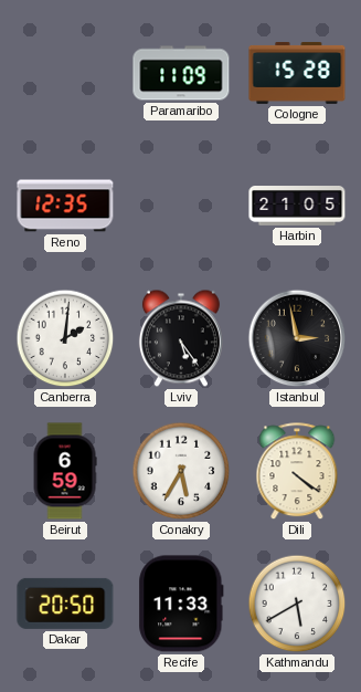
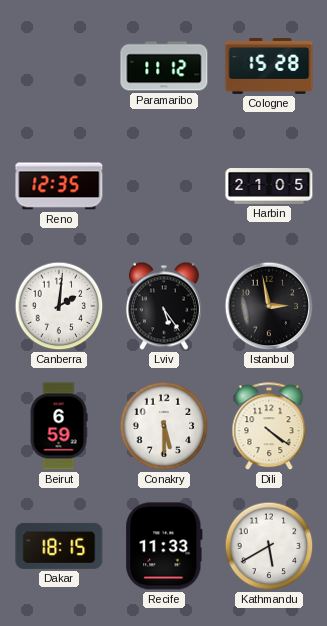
Paramaribo: 11:09 -> 11:12
Conakry: 5:35 -> 5:30
Dakar: 20:50 -> 18:15
